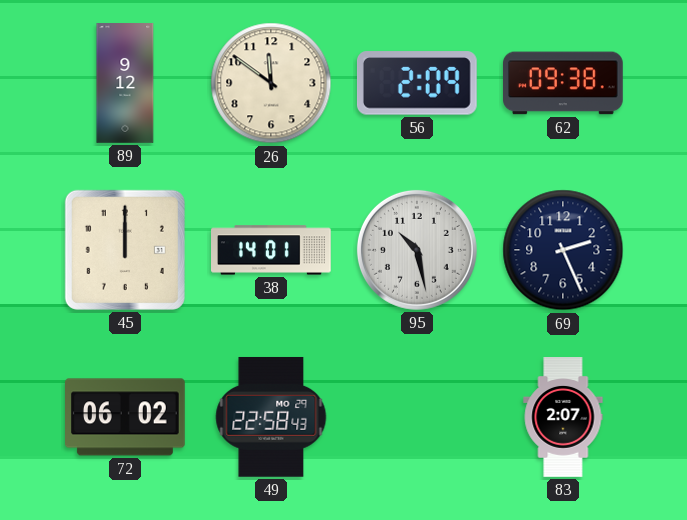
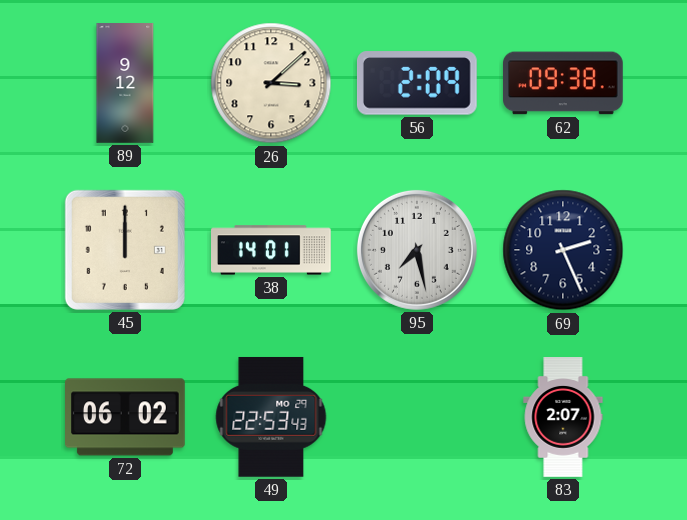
26: 11:51 -> 3:08
95: 10:28 -> 7:28
49: 22:58 -> 22:53
